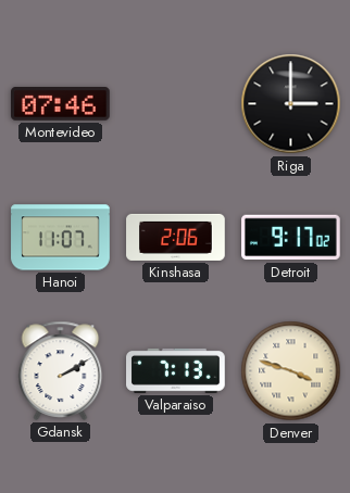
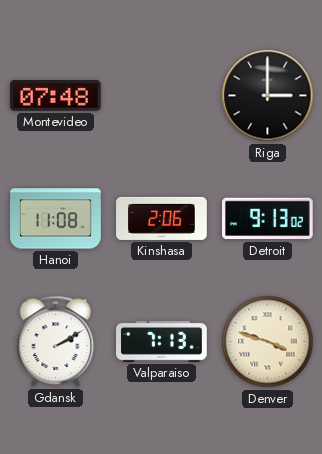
Montevideo: 07:46 -> 07:48
Hanoi: 11:07 -> 11:08
Detroit: 9:17 -> 9:13
